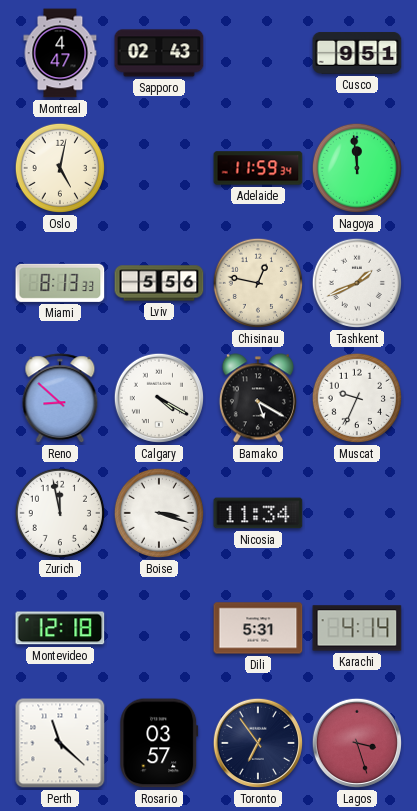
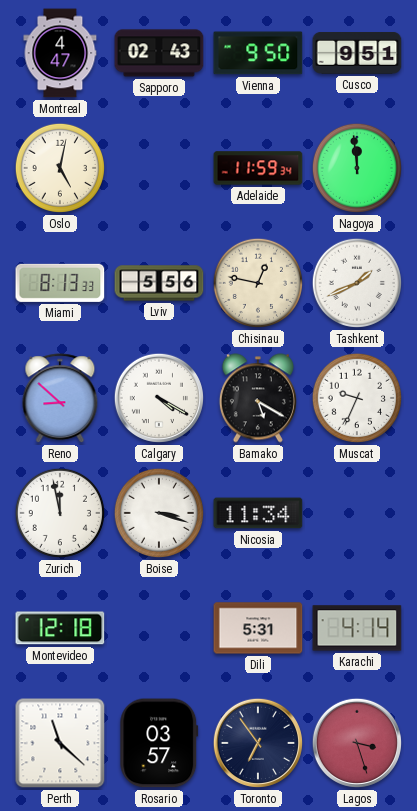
Vienna: none -> 9:50
